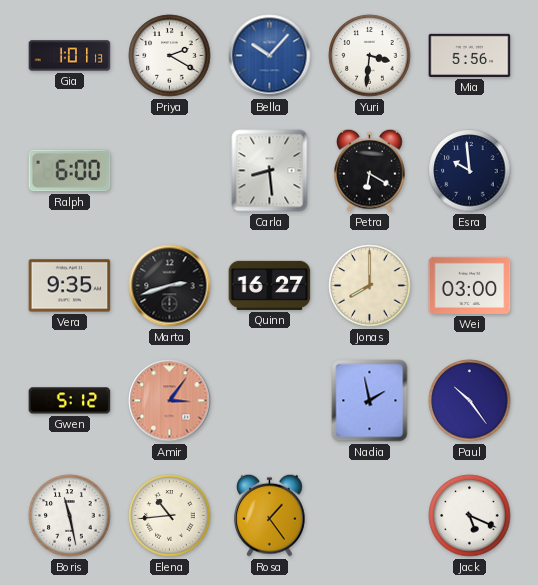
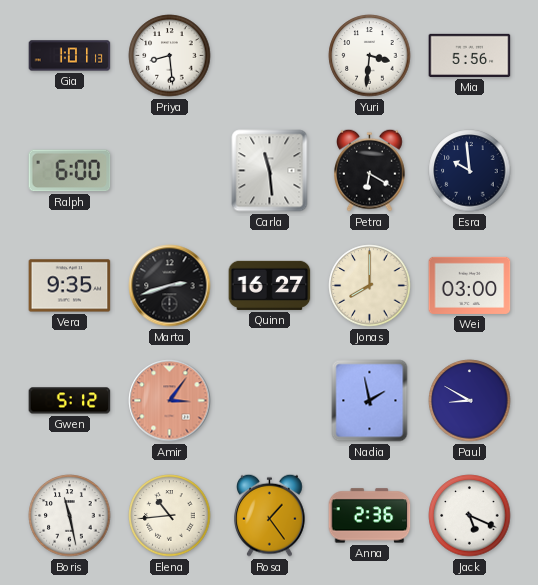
Priya: 2:20 -> 8:29
Bella: 10:07 -> none
Carla: 8:29 -> 11:29
Paul: 10:24 -> 8:50
Anna: none -> 2:36
